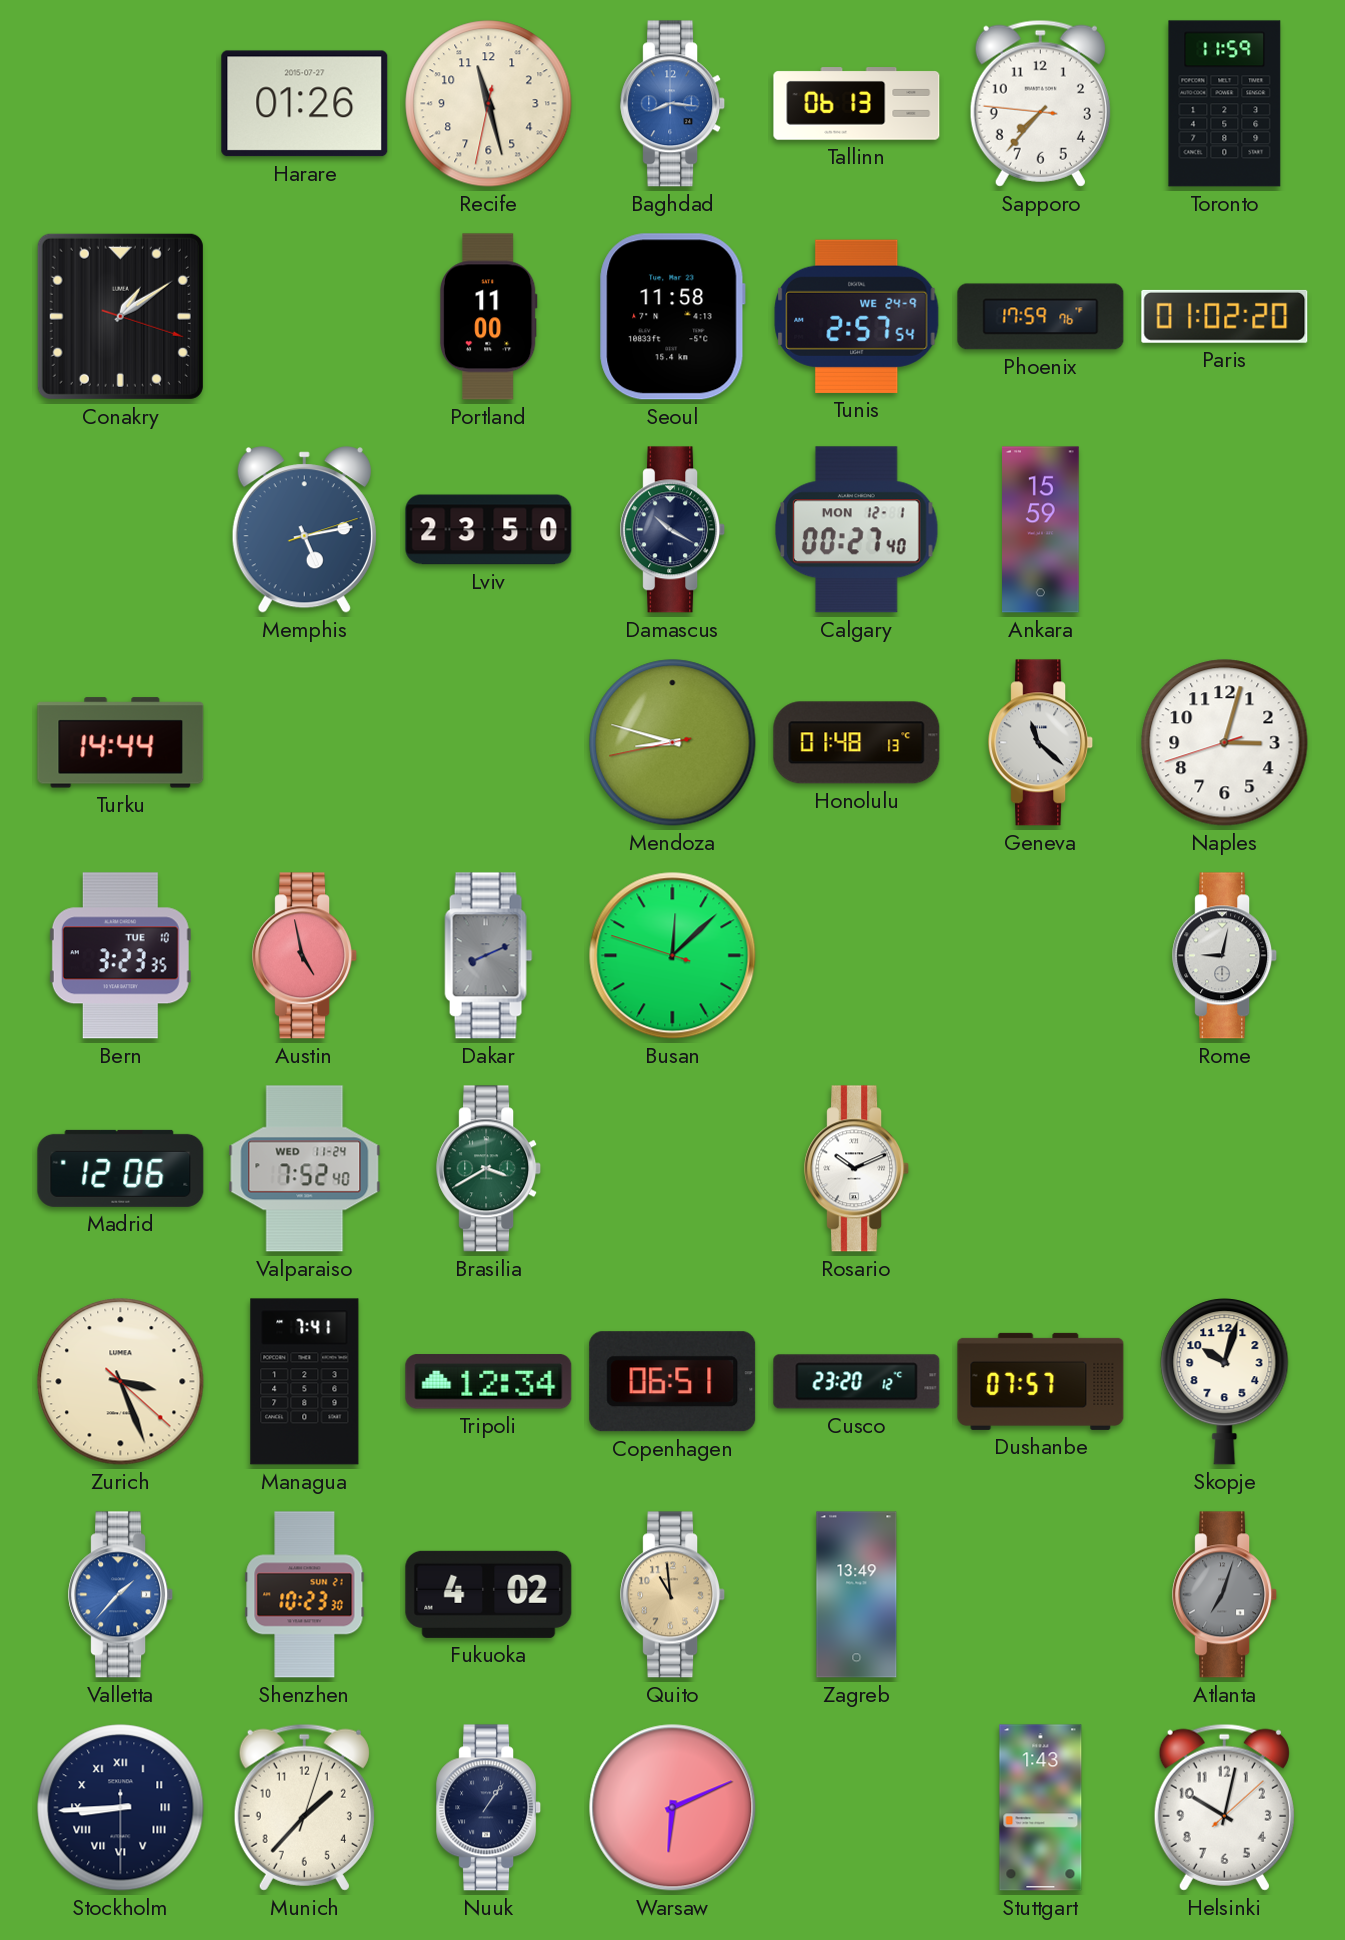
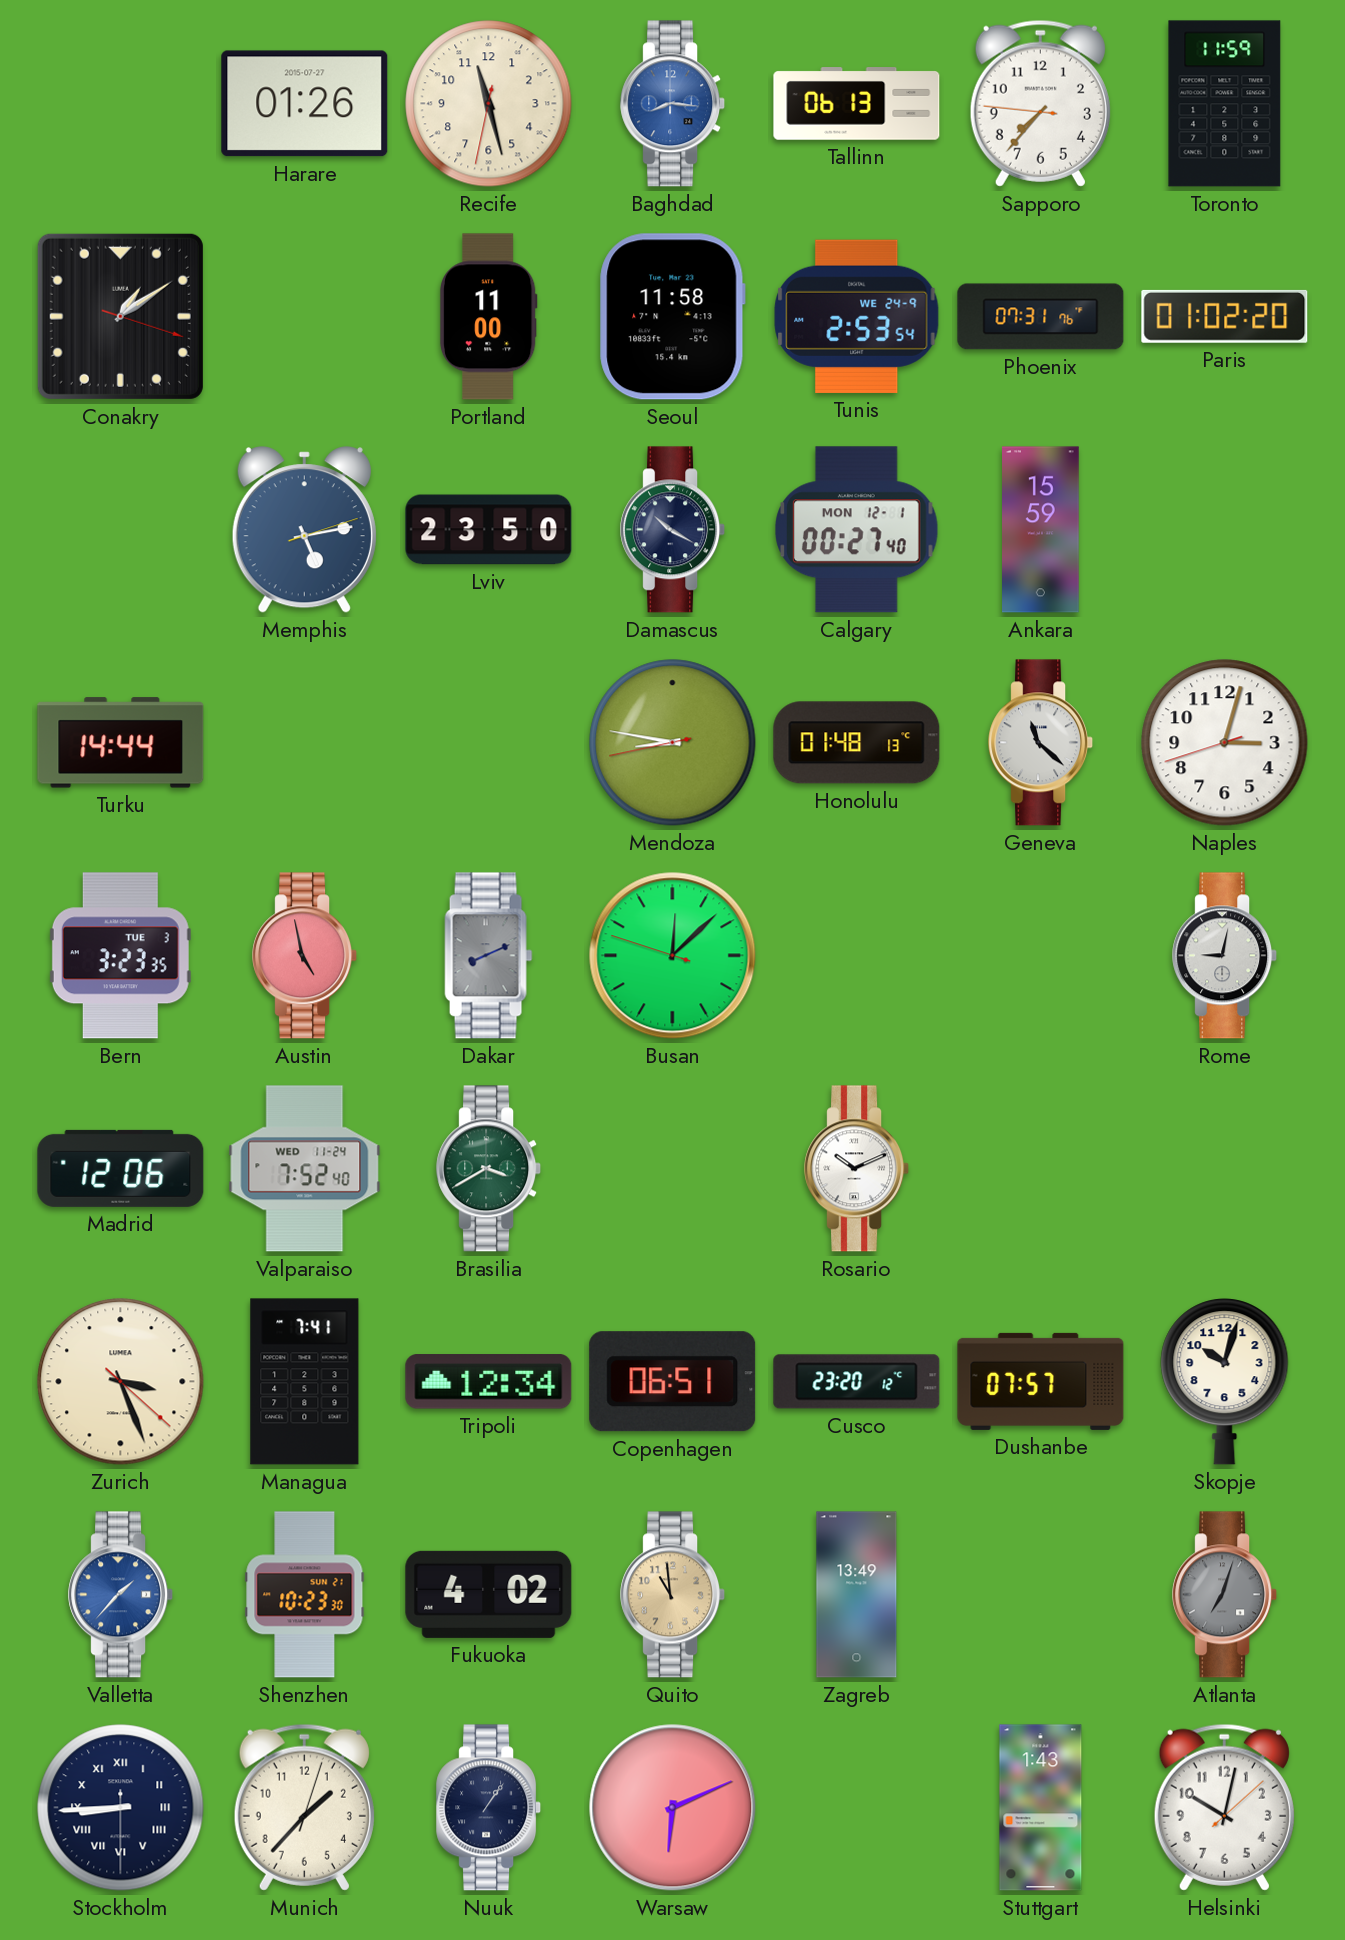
Tunis: 2:57 -> 2:53
Phoenix: 17:59 -> 07:31
Mendoza: 8:47 -> 8:46
Bern date: TUE 10 -> TUE 3
